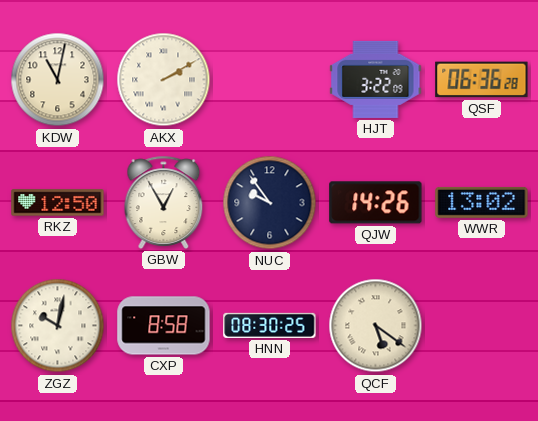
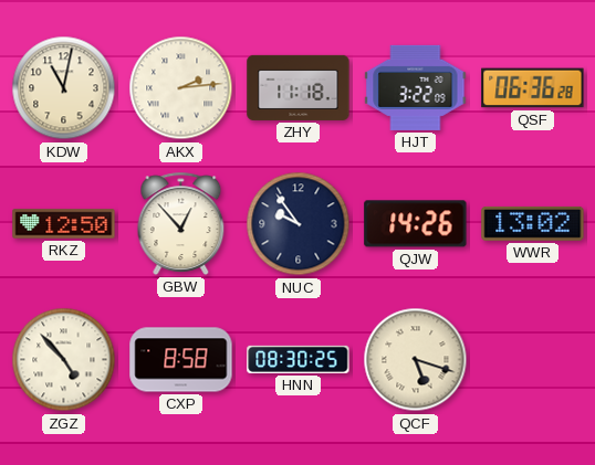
AKX: 2:10 -> 2:14
ZHY: none -> 11:18
GBW: 12:55 -> 12:53
ZGZ: 10:02 -> 4:53
QCF: 5:21 -> 5:18
